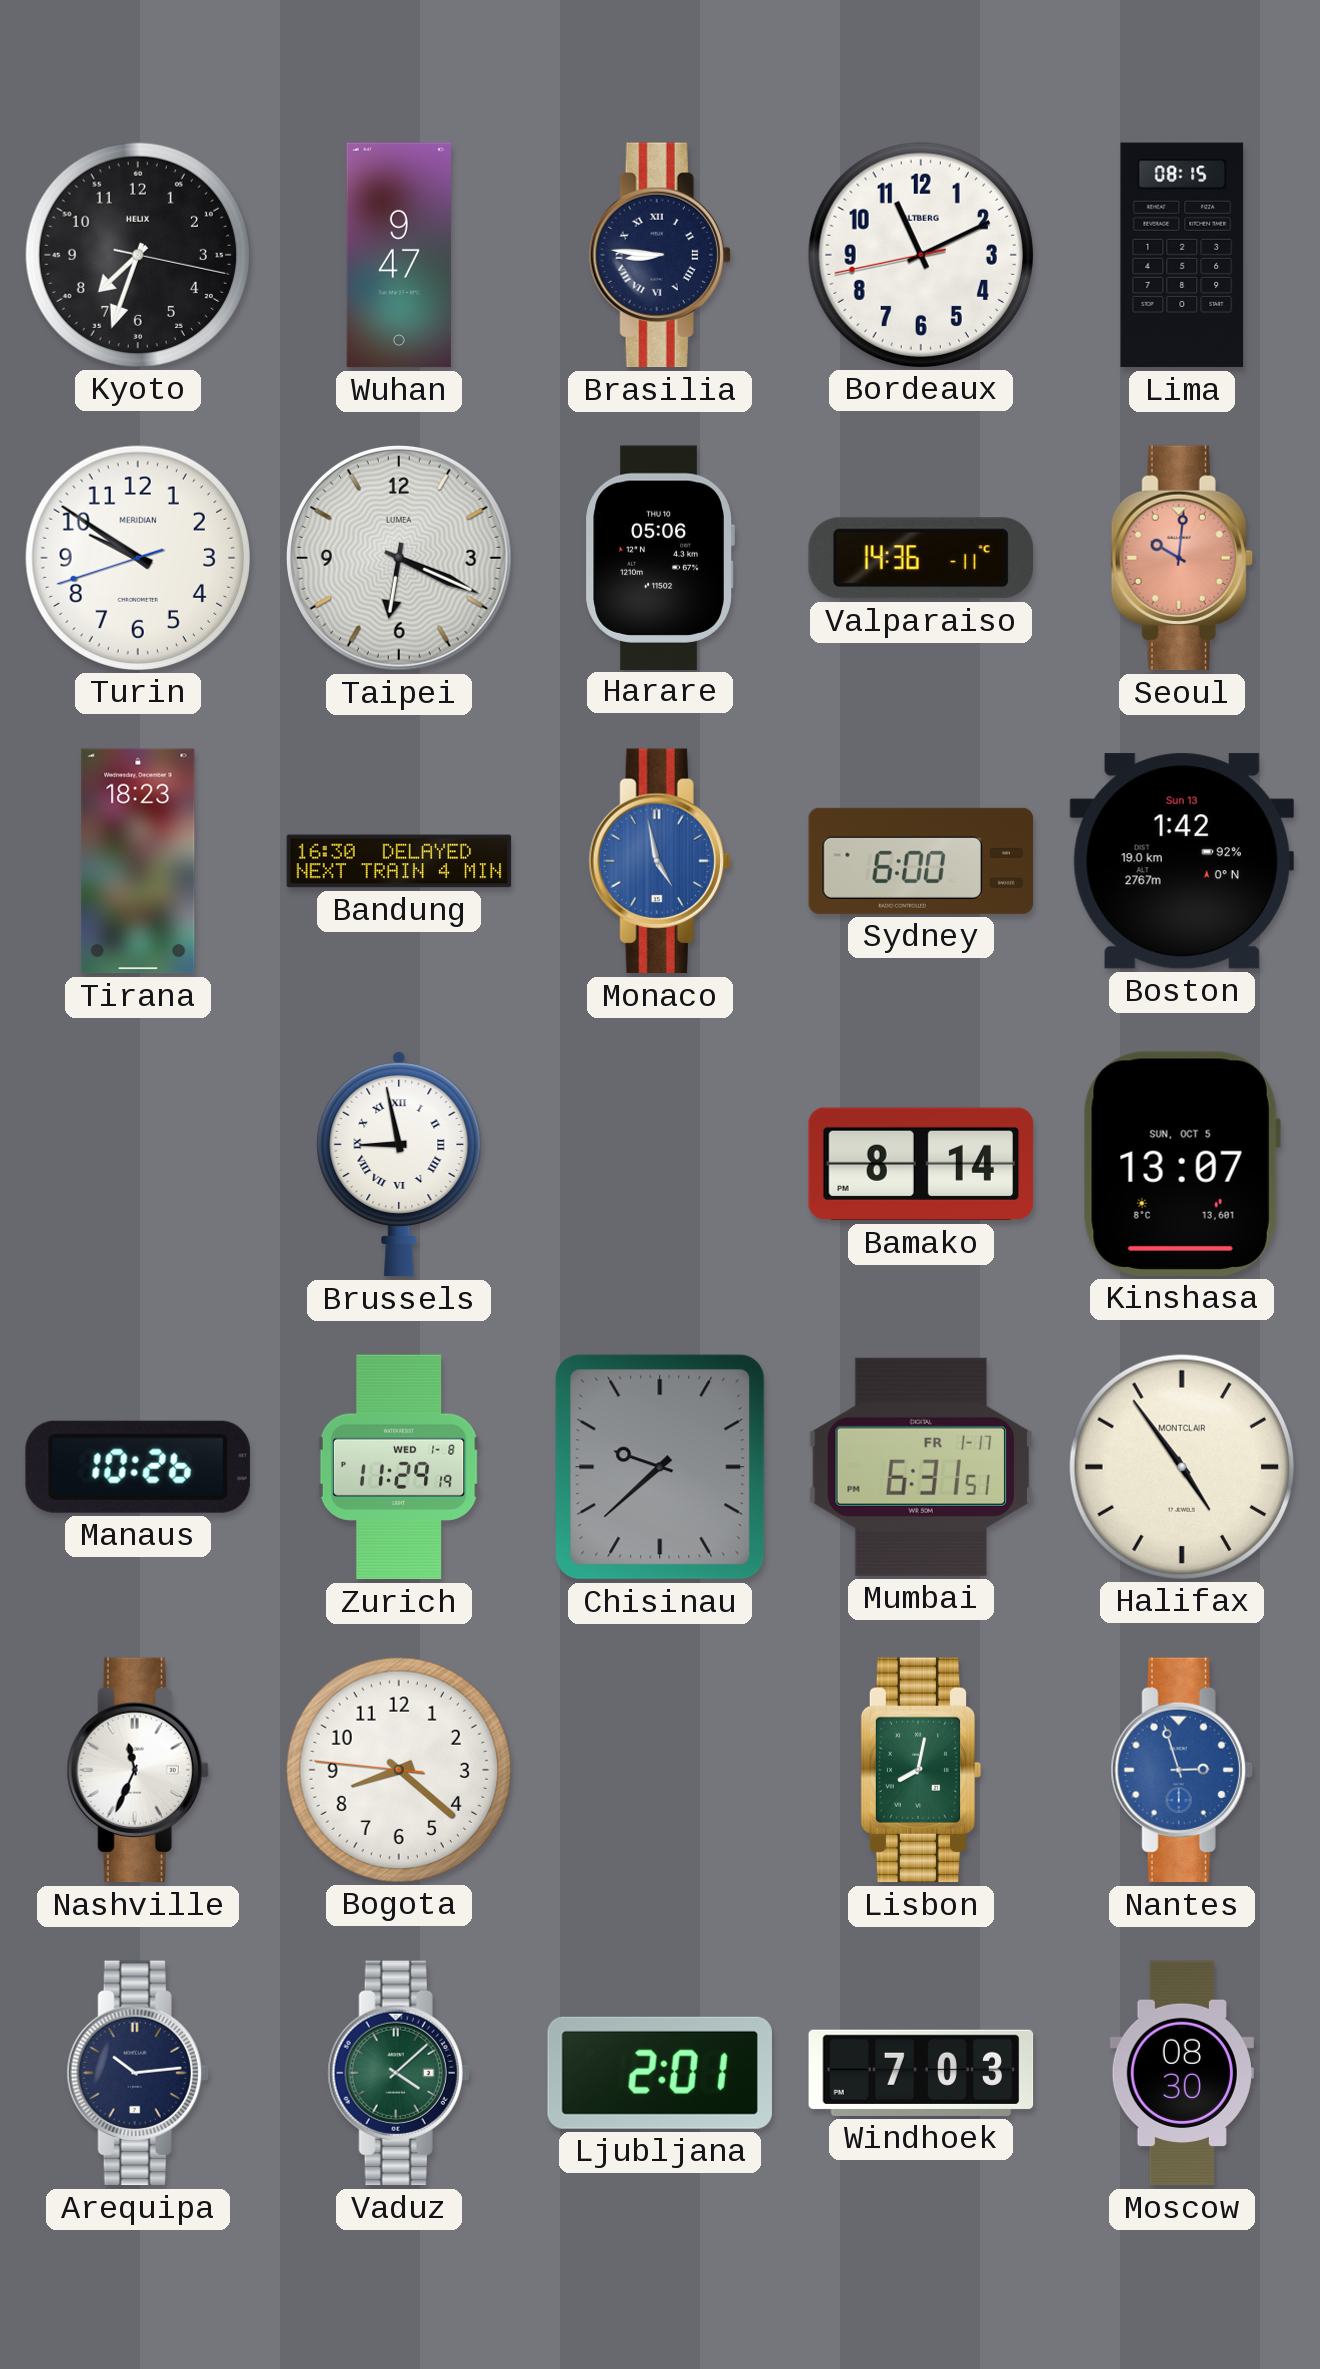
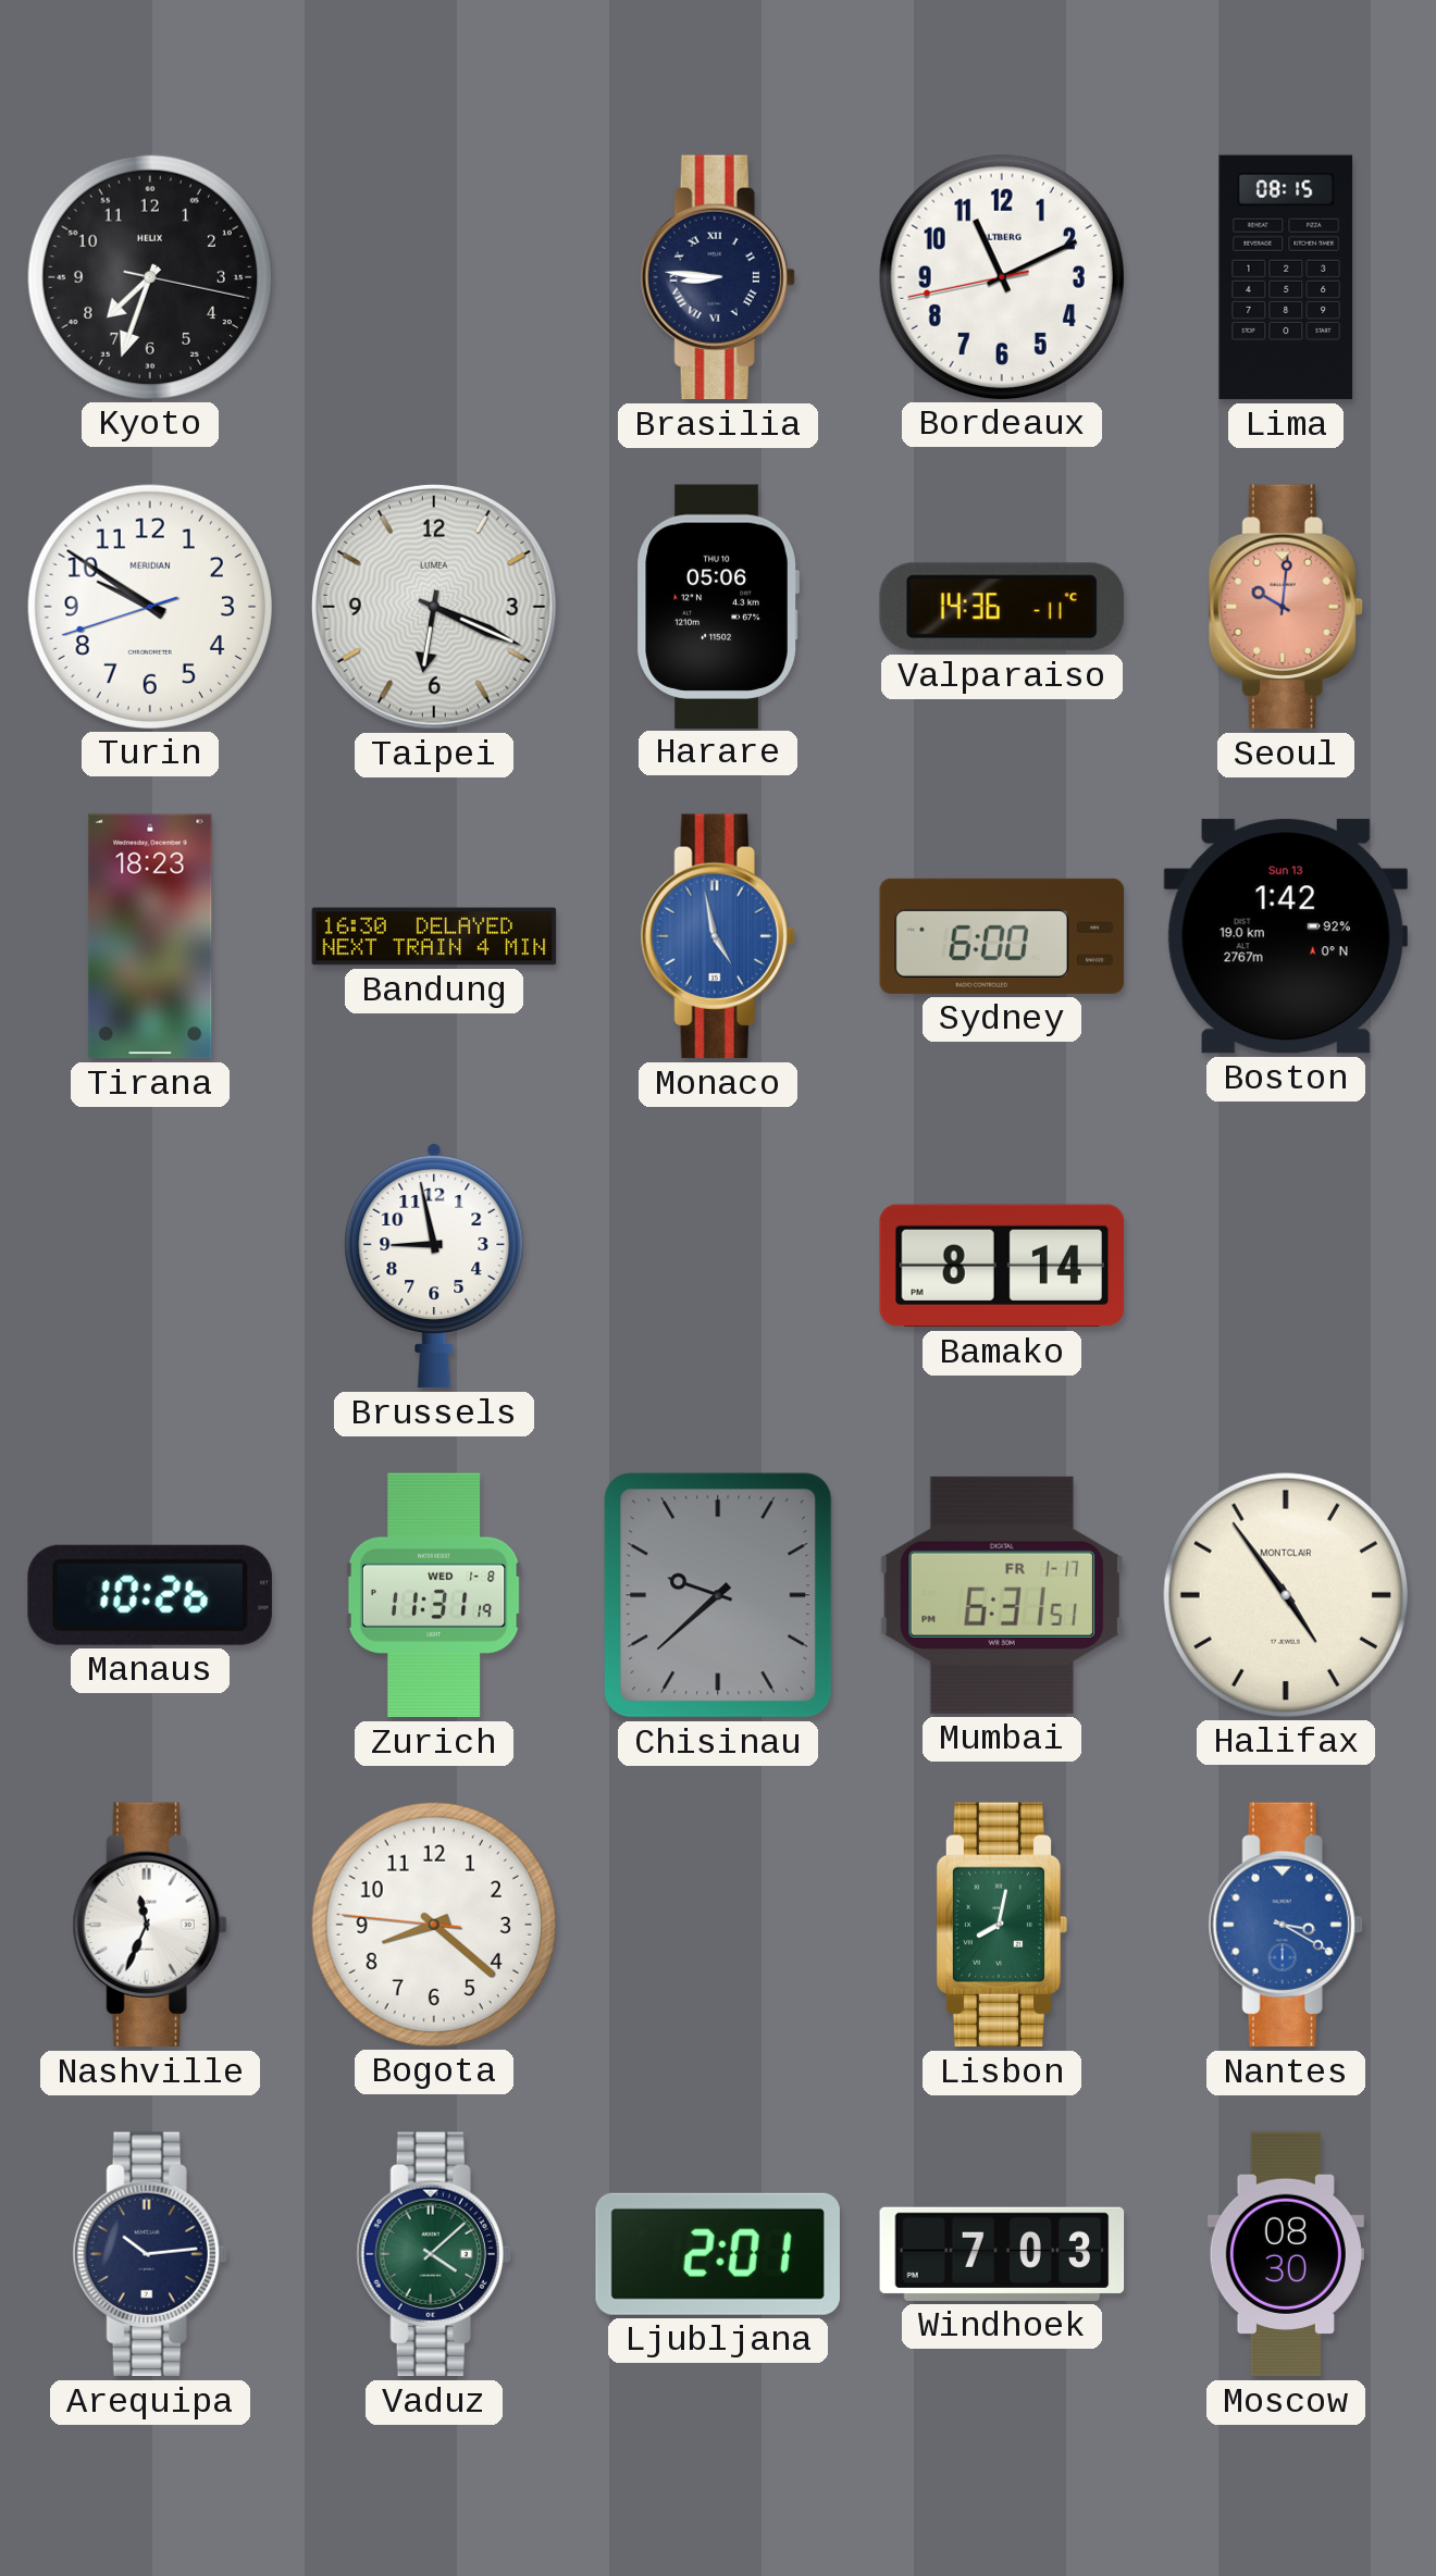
Wuhan: 9:47 -> none
Brussels numerals: Roman -> Arabic
Kinshasa: 13:07 -> none
Zurich: 11:29 -> 11:31
Nantes: 2:57 -> 3:20
